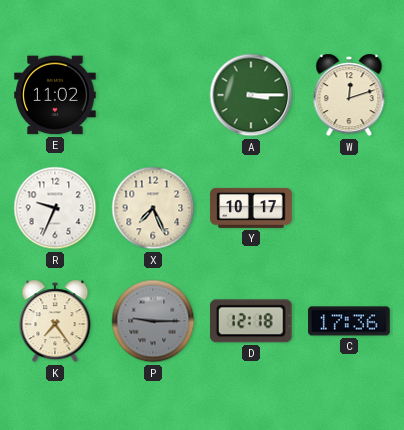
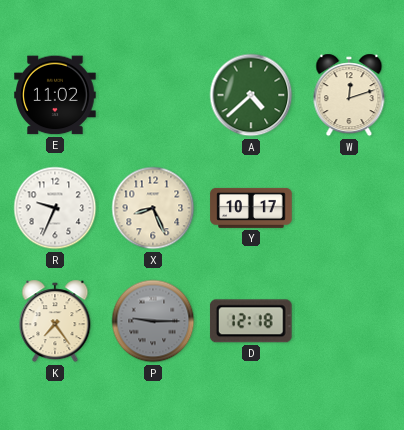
A: 3:15 -> 4:38
X: 7:26 -> 8:26
C: 17:36 -> none
